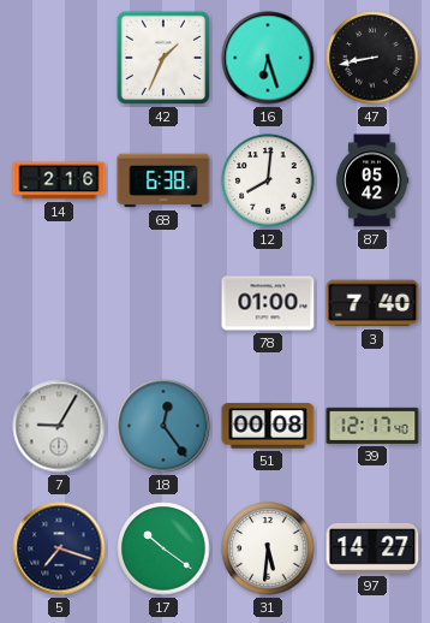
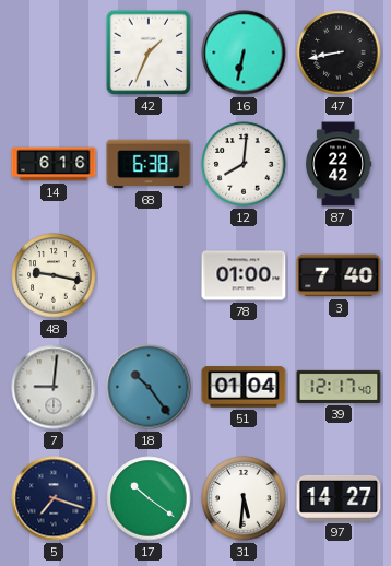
16: 6:27 -> 6:32
14: 2:16 -> 6:16
87: 05:42 -> 22:42
48: none -> 9:17
7: 9:05 -> 9:01
18: 12:24 -> 10:24
51: 00:08 -> 01:04
